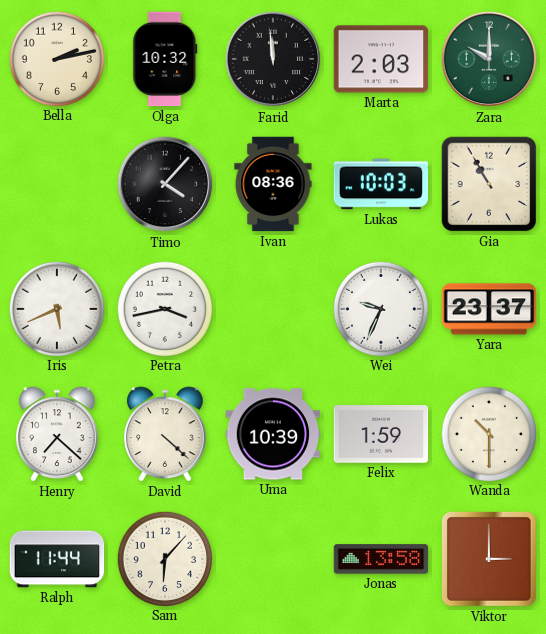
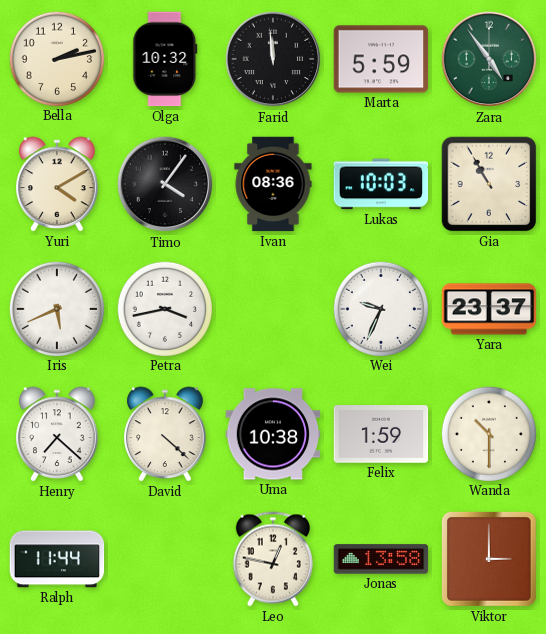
Marta: 2:03 -> 5:59
Zara: 10:00 -> 4:54
Yuri: none -> 4:10
Timo: 4:07 -> 4:06
Uma: 10:39 -> 10:38
Sam: 6:07 -> none
Leo: none -> 12:47
